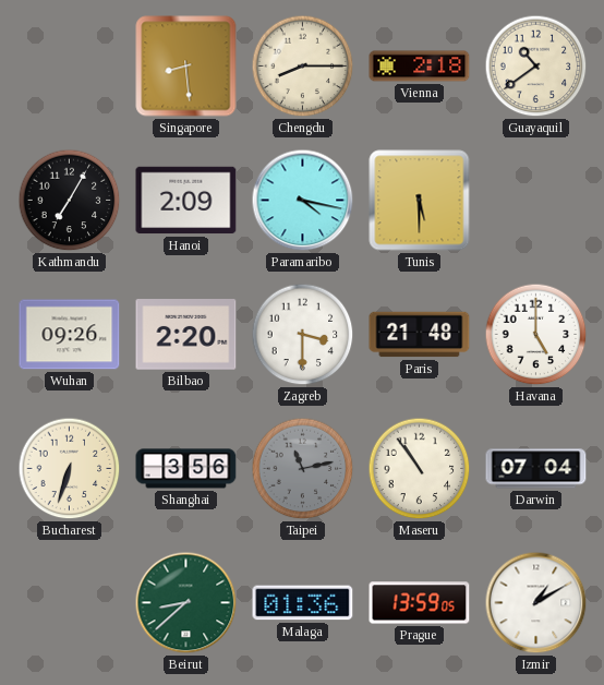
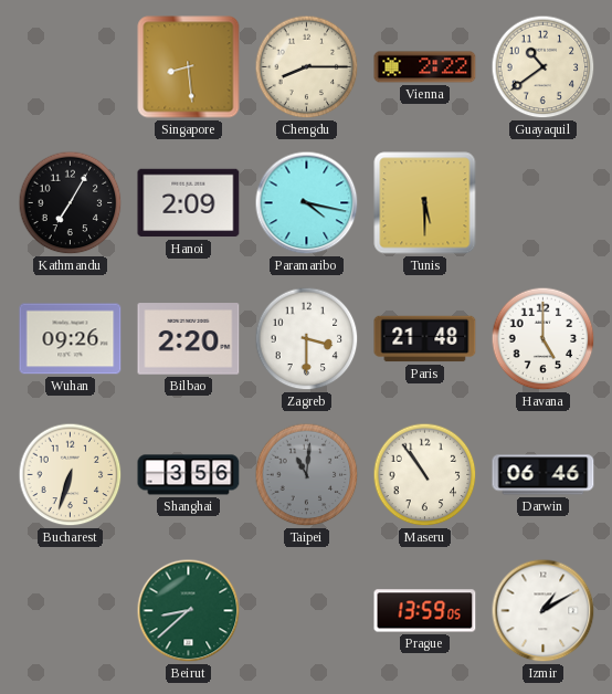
Vienna: 2:18 -> 2:22
Taipei: 11:13 -> 11:01
Darwin: 07:04 -> 06:46
Malaga: 01:36 -> none
